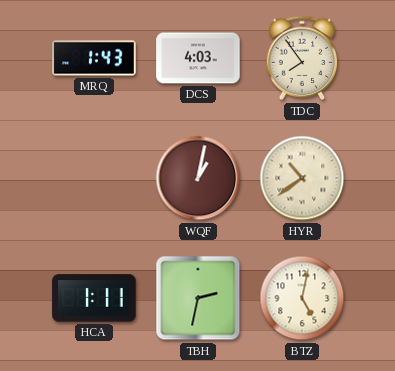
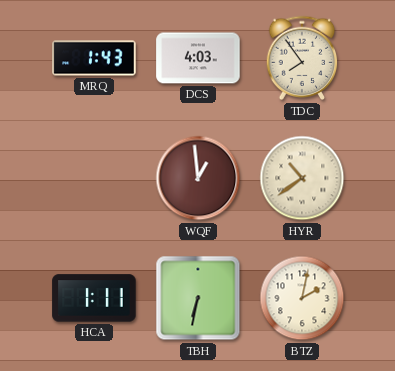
WQF: 1:02 -> 12:59
TBH: 2:32 -> 6:32
BTZ: 5:02 -> 2:02
